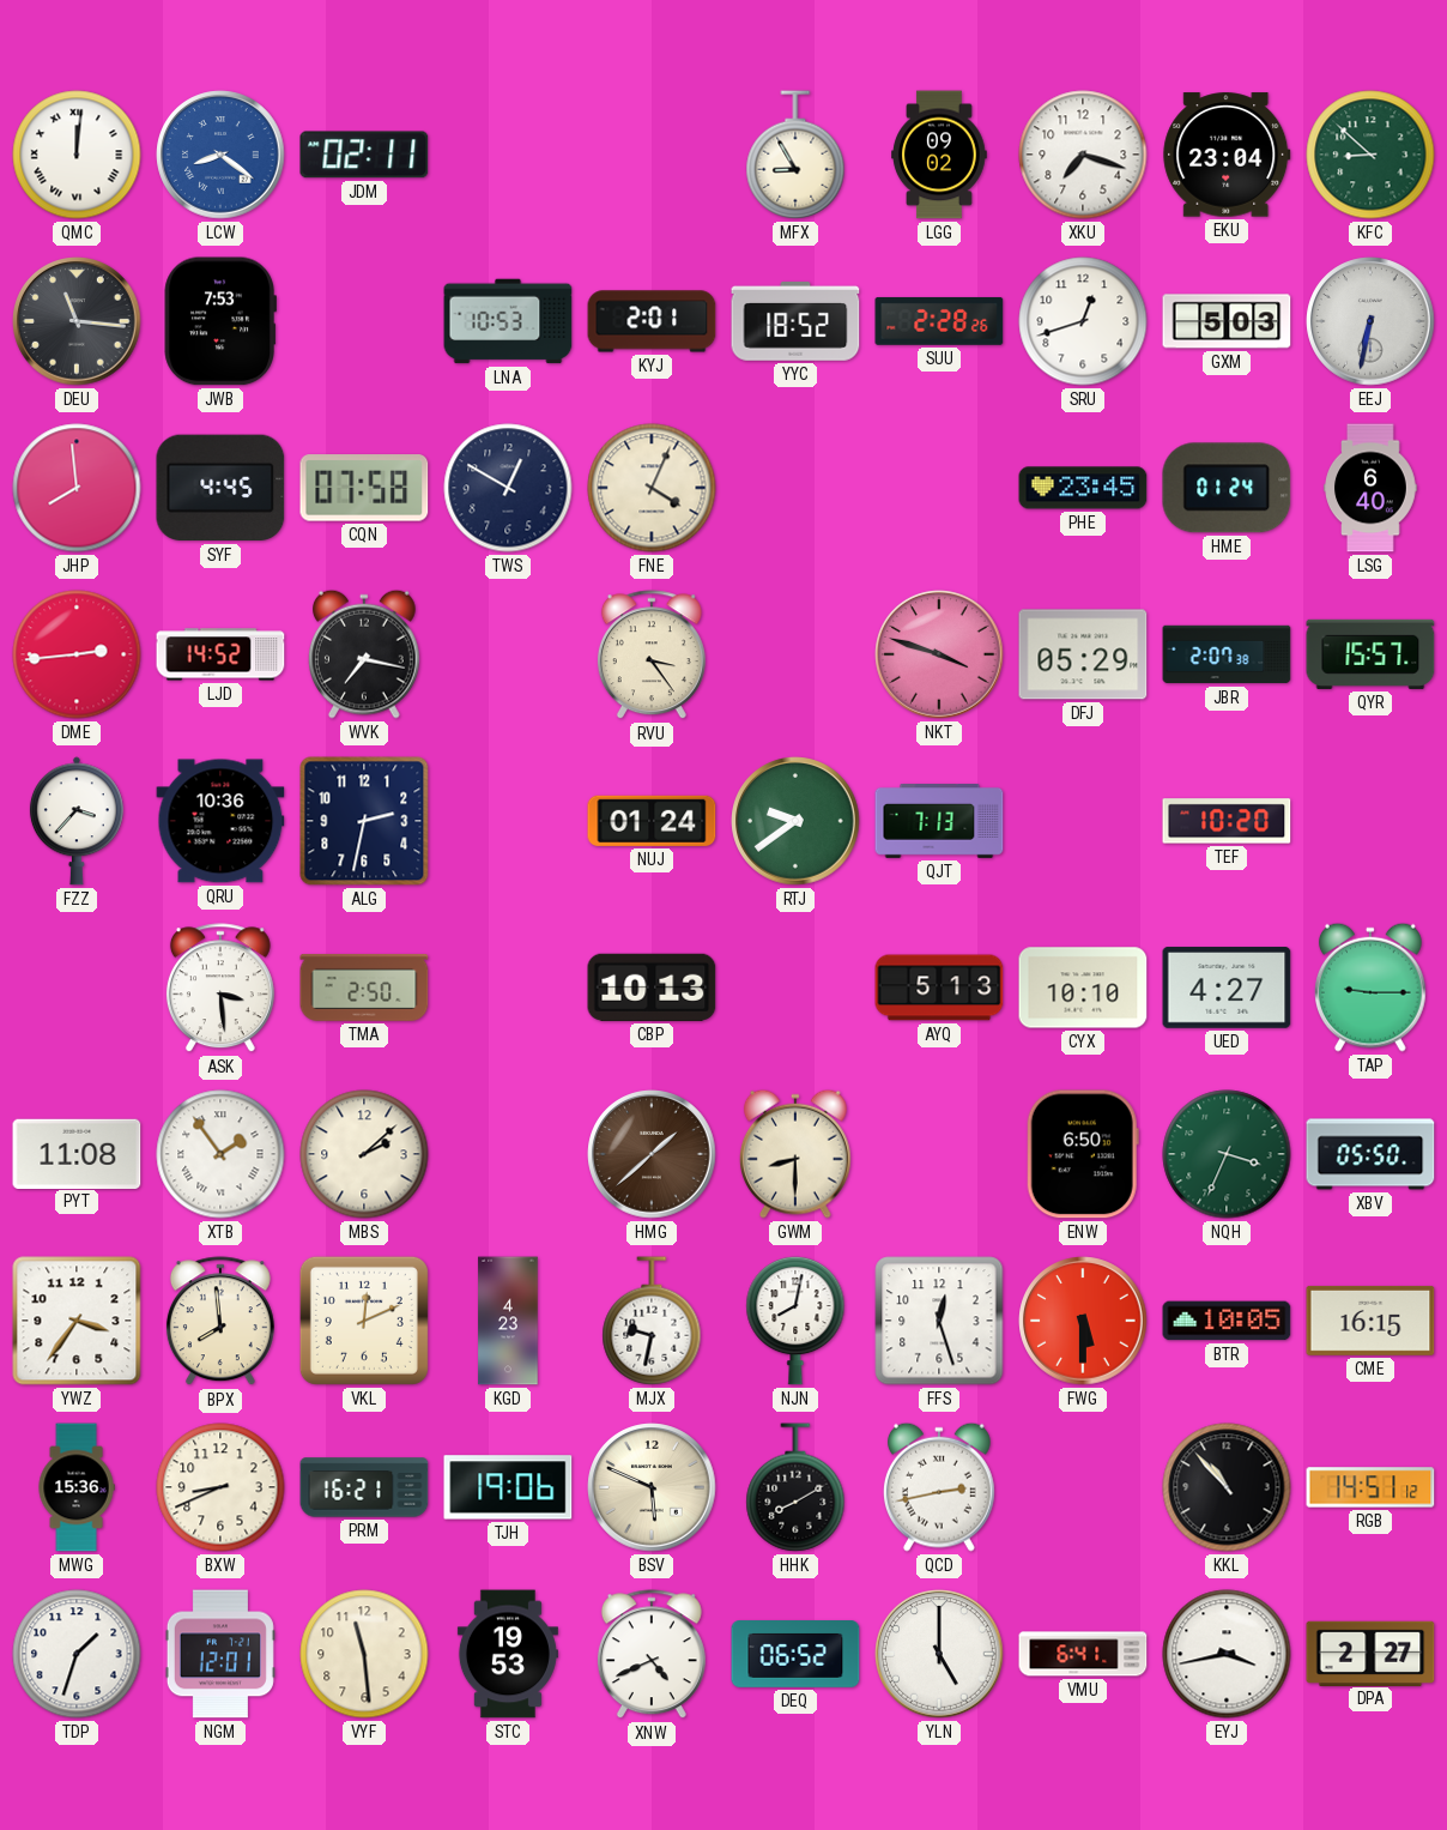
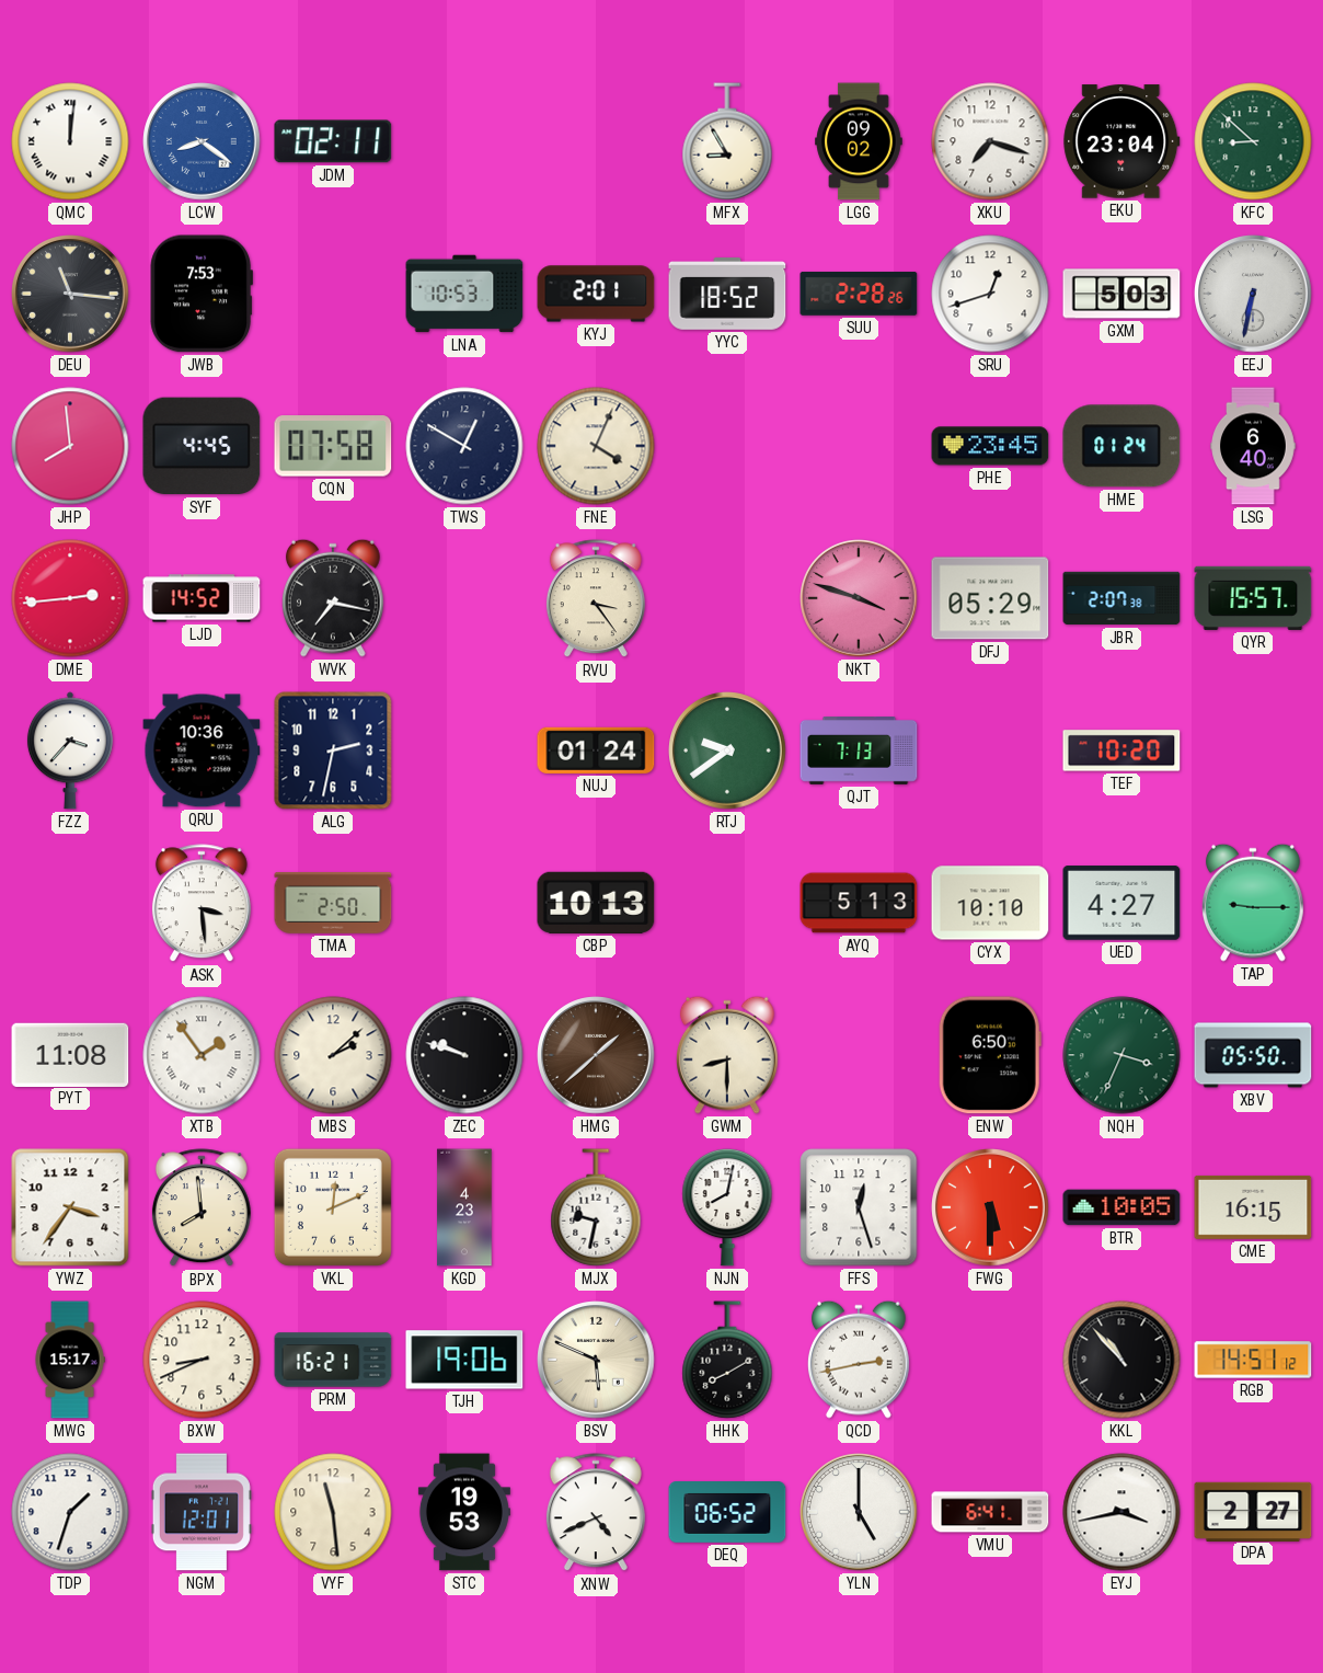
ZEC: none -> 9:48
MWG: 15:36 -> 15:17
